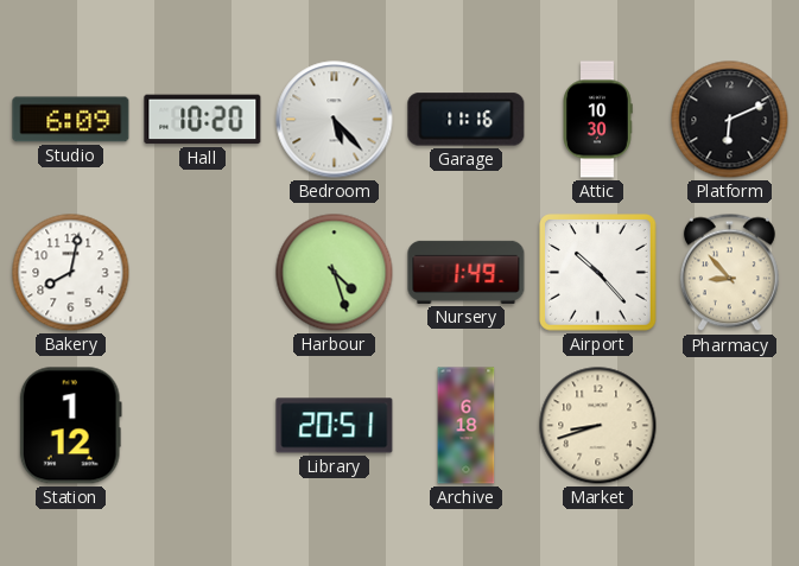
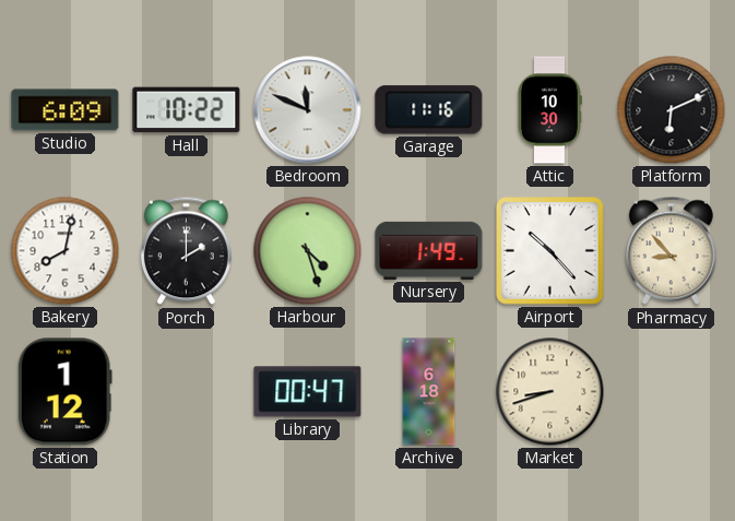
Hall: 10:20 -> 10:22
Bedroom: 5:23 -> 11:49
Porch: none -> 2:00
Library: 20:51 -> 00:47
